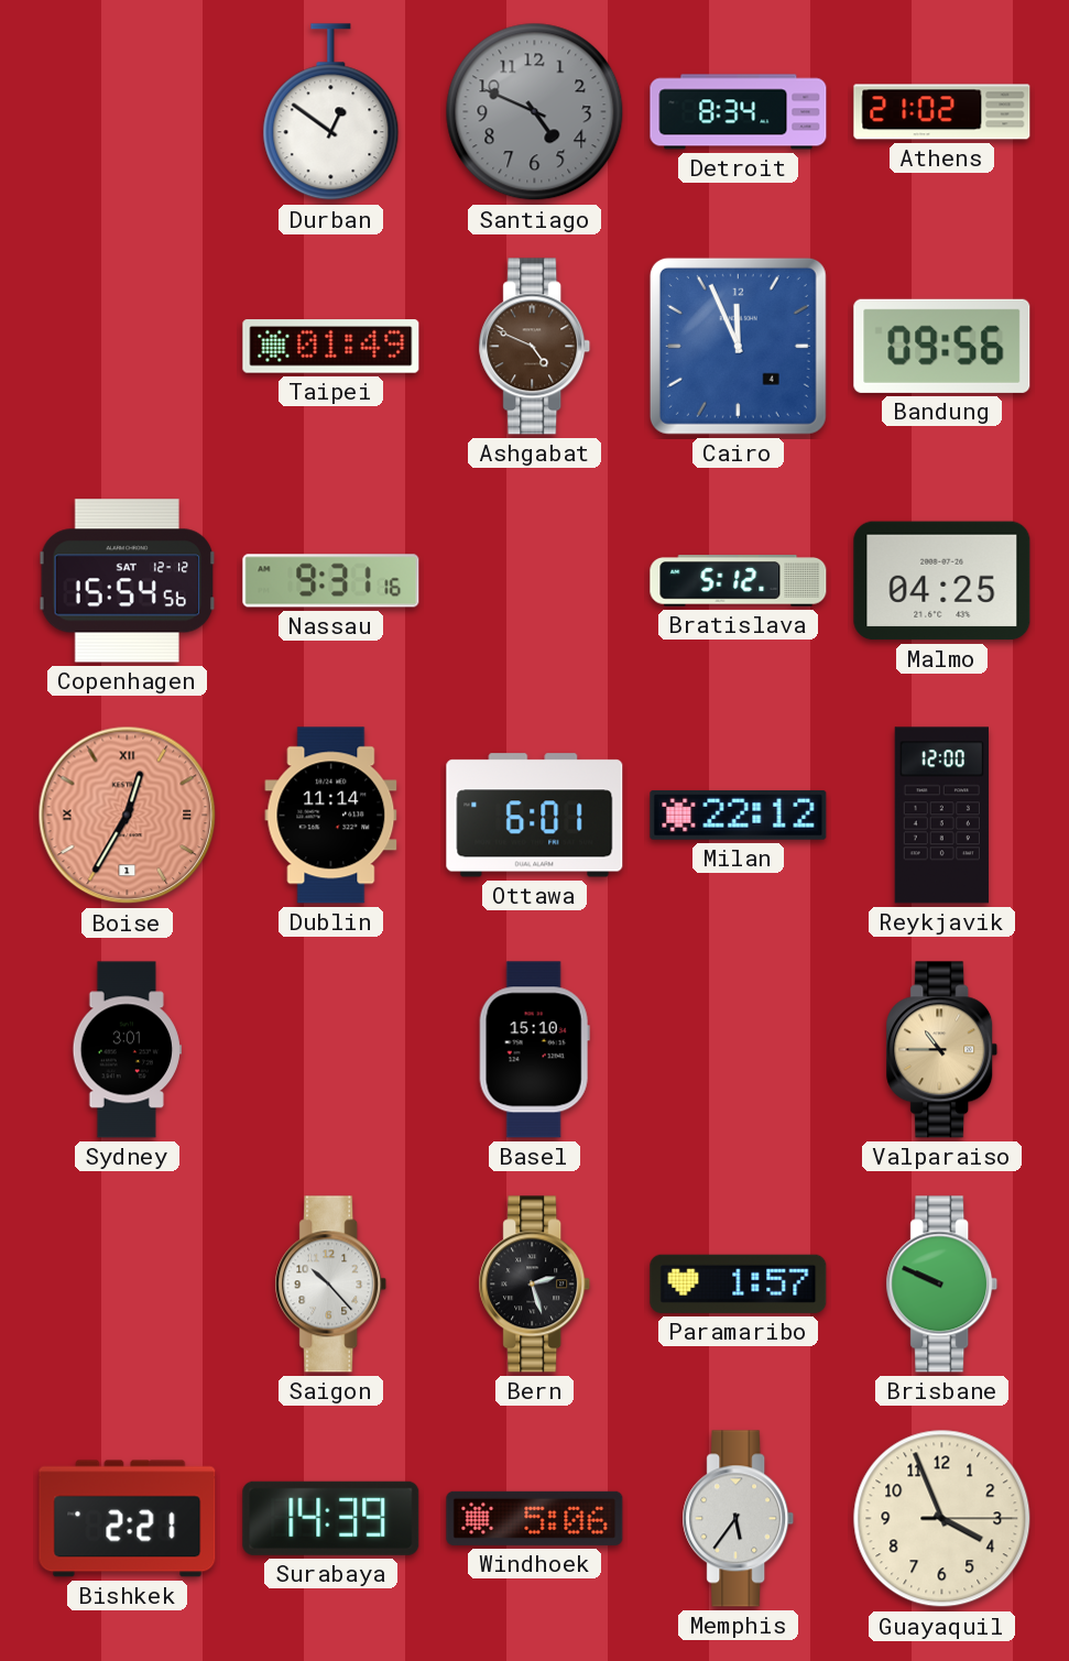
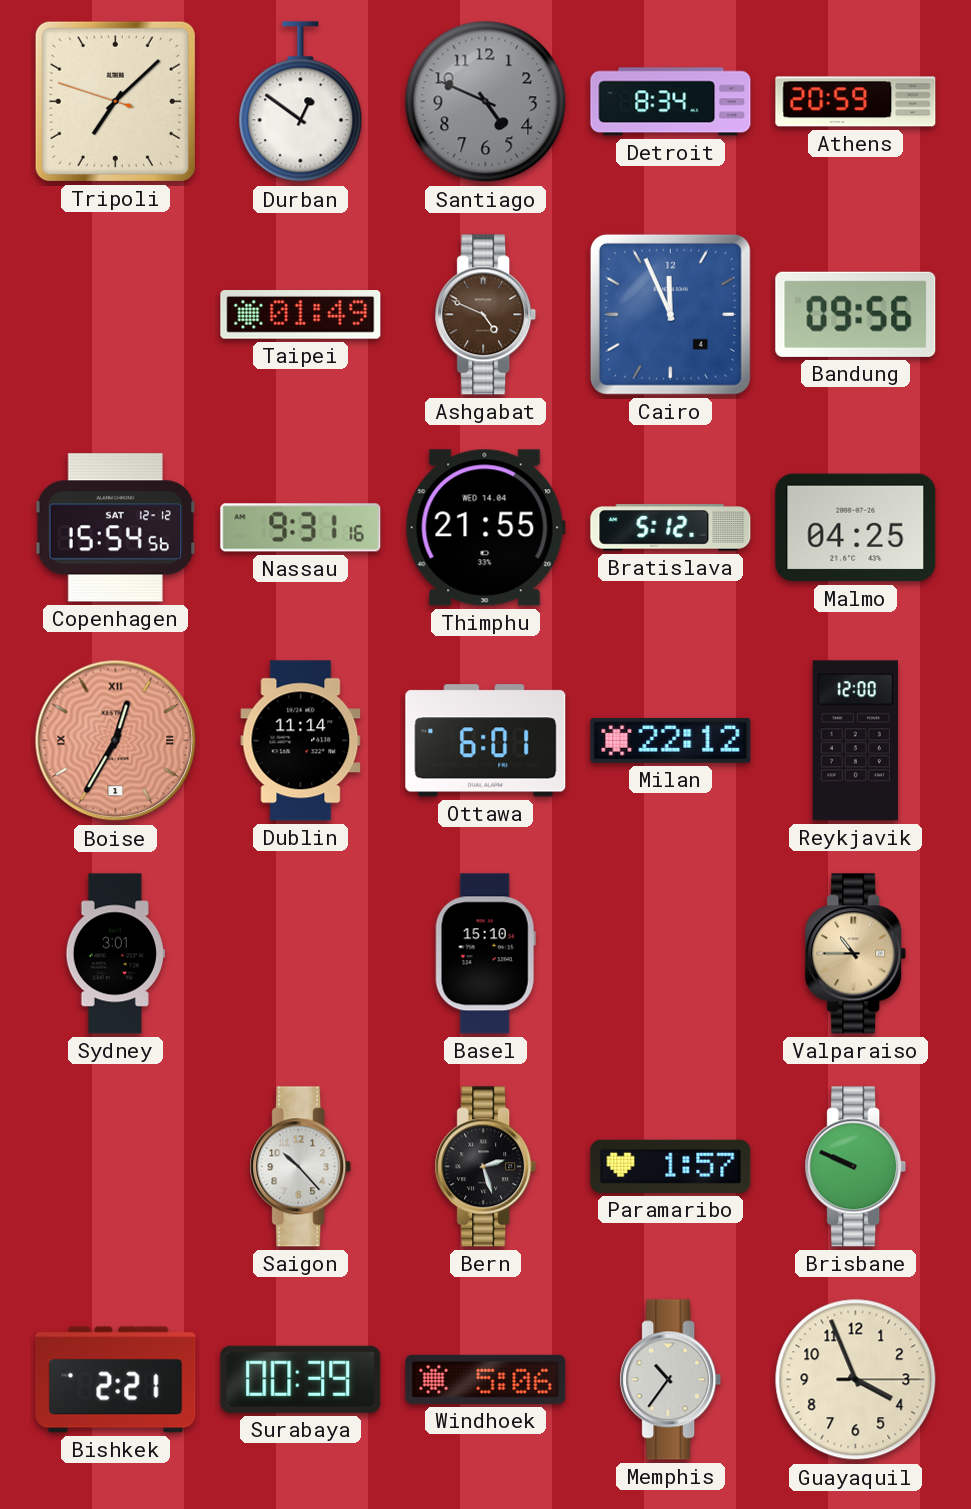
Tripoli: none -> 7:07
Athens: 21:02 -> 20:59
Thimphu: none -> 21:55
Surabaya: 14:39 -> 00:39
Memphis: 5:36 -> 10:36
